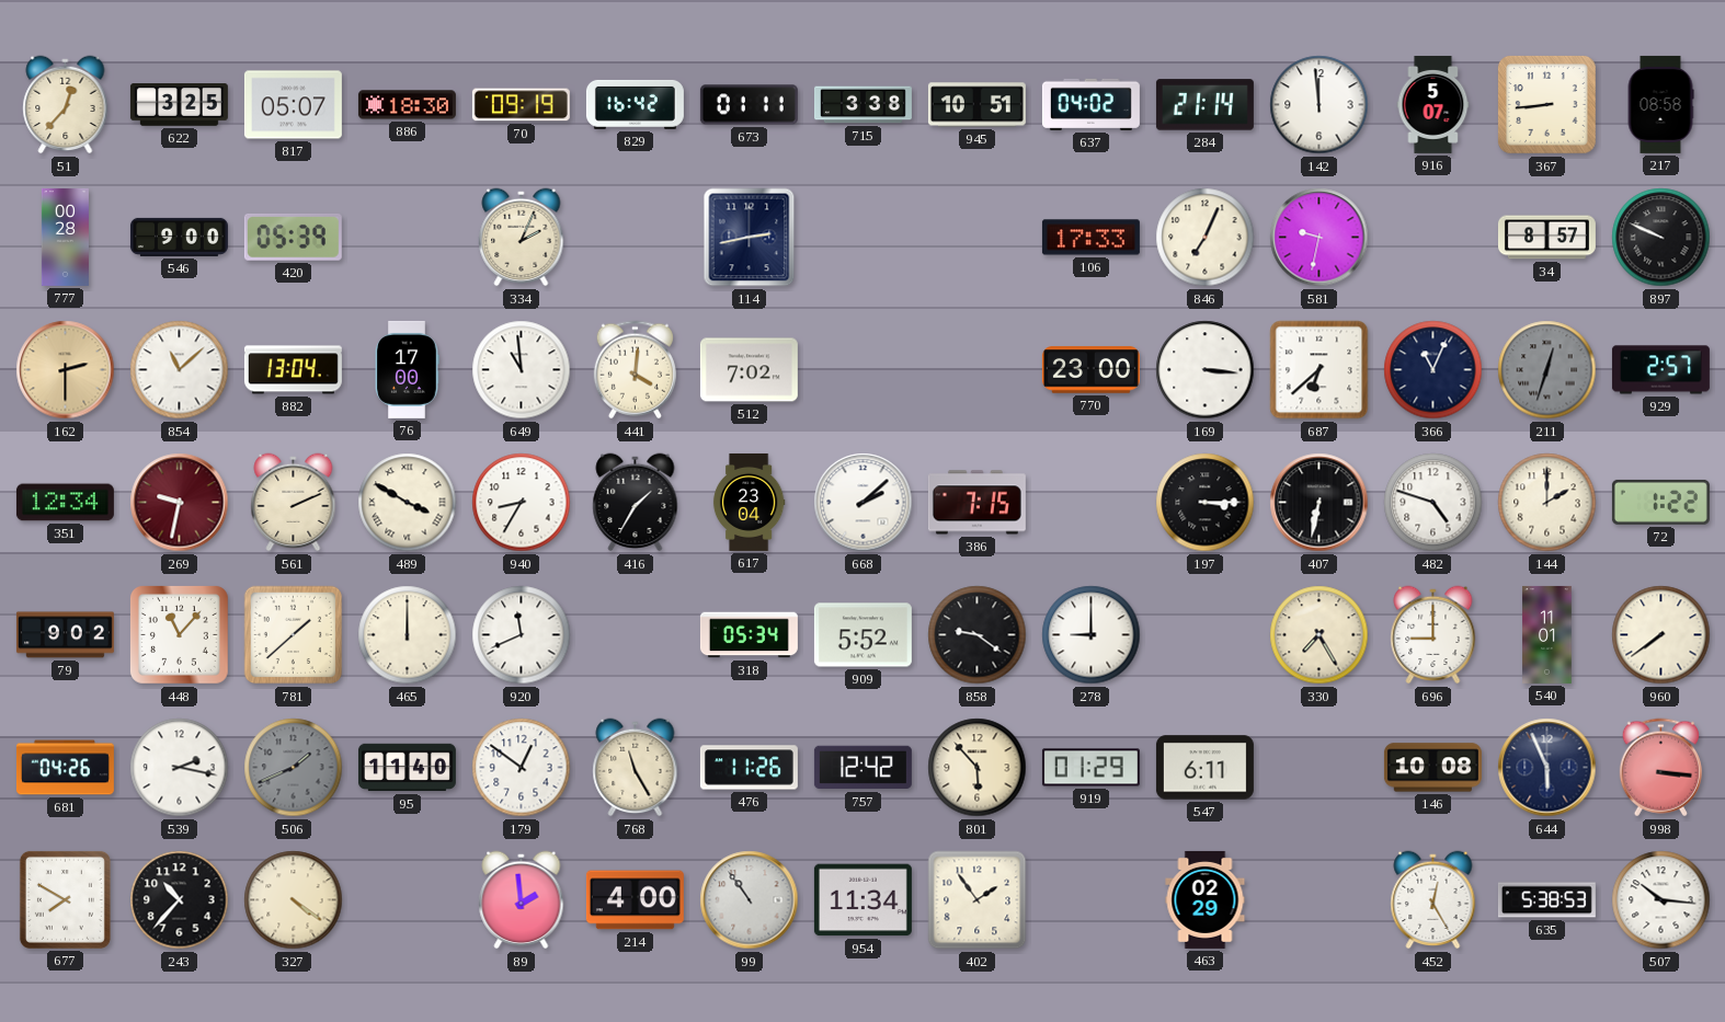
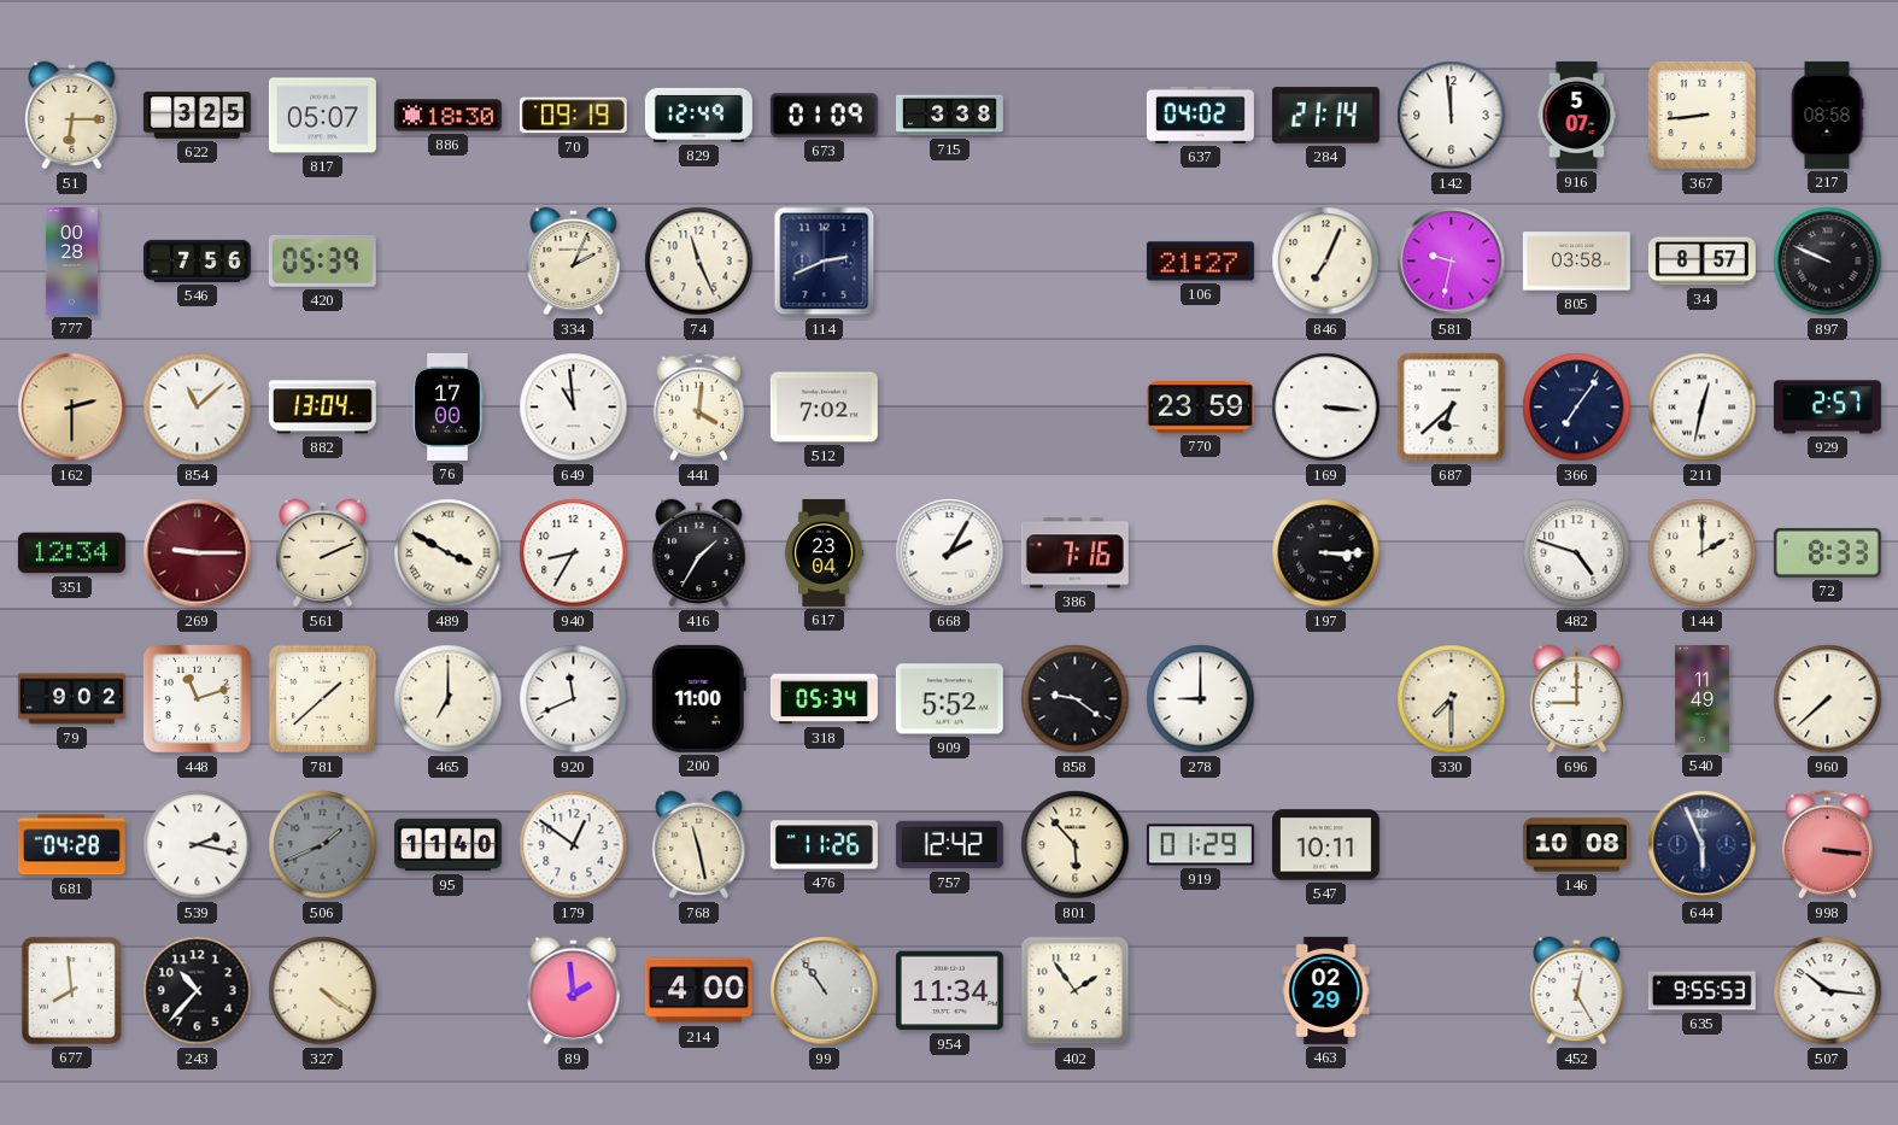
51: 12:37 -> 6:15
829: 16:42 -> 12:49
673: 01:11 -> 01:09
945: 10:51 -> none
546: 9:00 -> 7:56
74: none -> 11:26
114: 2:43 -> 2:41
106: 17:33 -> 21:27
805: none -> 03:58
770: 23:00 -> 23:59
366: 11:04 -> 7:06
211: 12:33 -> 12:32
211 dial: grey -> white
269: 9:32 -> 9:15
668: 2:08 -> 2:05
386: 7:15 -> 7:16
407: 6:32 -> none
72: 1:22 -> 8:33
448: 11:07 -> 11:12
465: 12:00 -> 7:00
200: none -> 11:00
330: 7:25 -> 7:30
540: 11:01 -> 11:49
960: 7:39 -> 7:38
681: 04:26 -> 04:28
768: 11:25 -> 11:28
547: 6:11 -> 10:11
677: 7:50 -> 7:59
635: 5:38 -> 9:55
